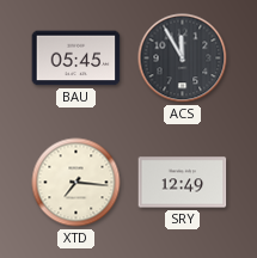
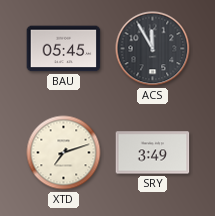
XTD: 7:16 -> 7:12
SRY: 12:49 -> 3:49
